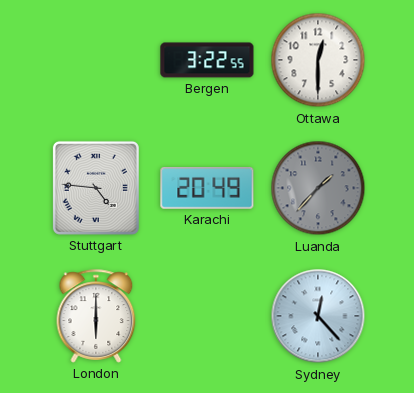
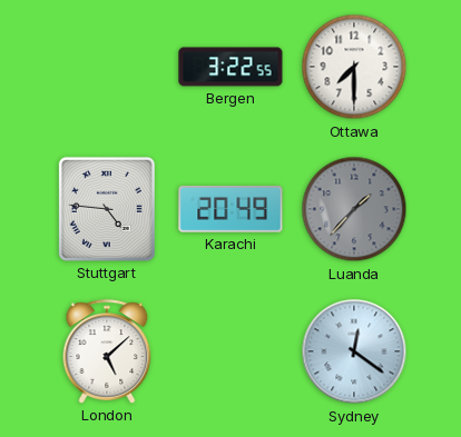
Ottawa: 12:30 -> 7:30
London: 6:00 -> 5:08
Sydney: 12:23 -> 12:21
